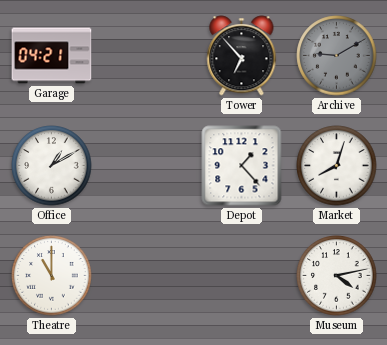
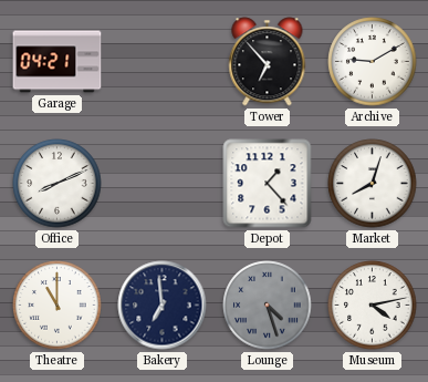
Archive dial: grey -> white
Office: 1:10 -> 8:11
Bakery: none -> 6:59
Lounge: none -> 4:27
